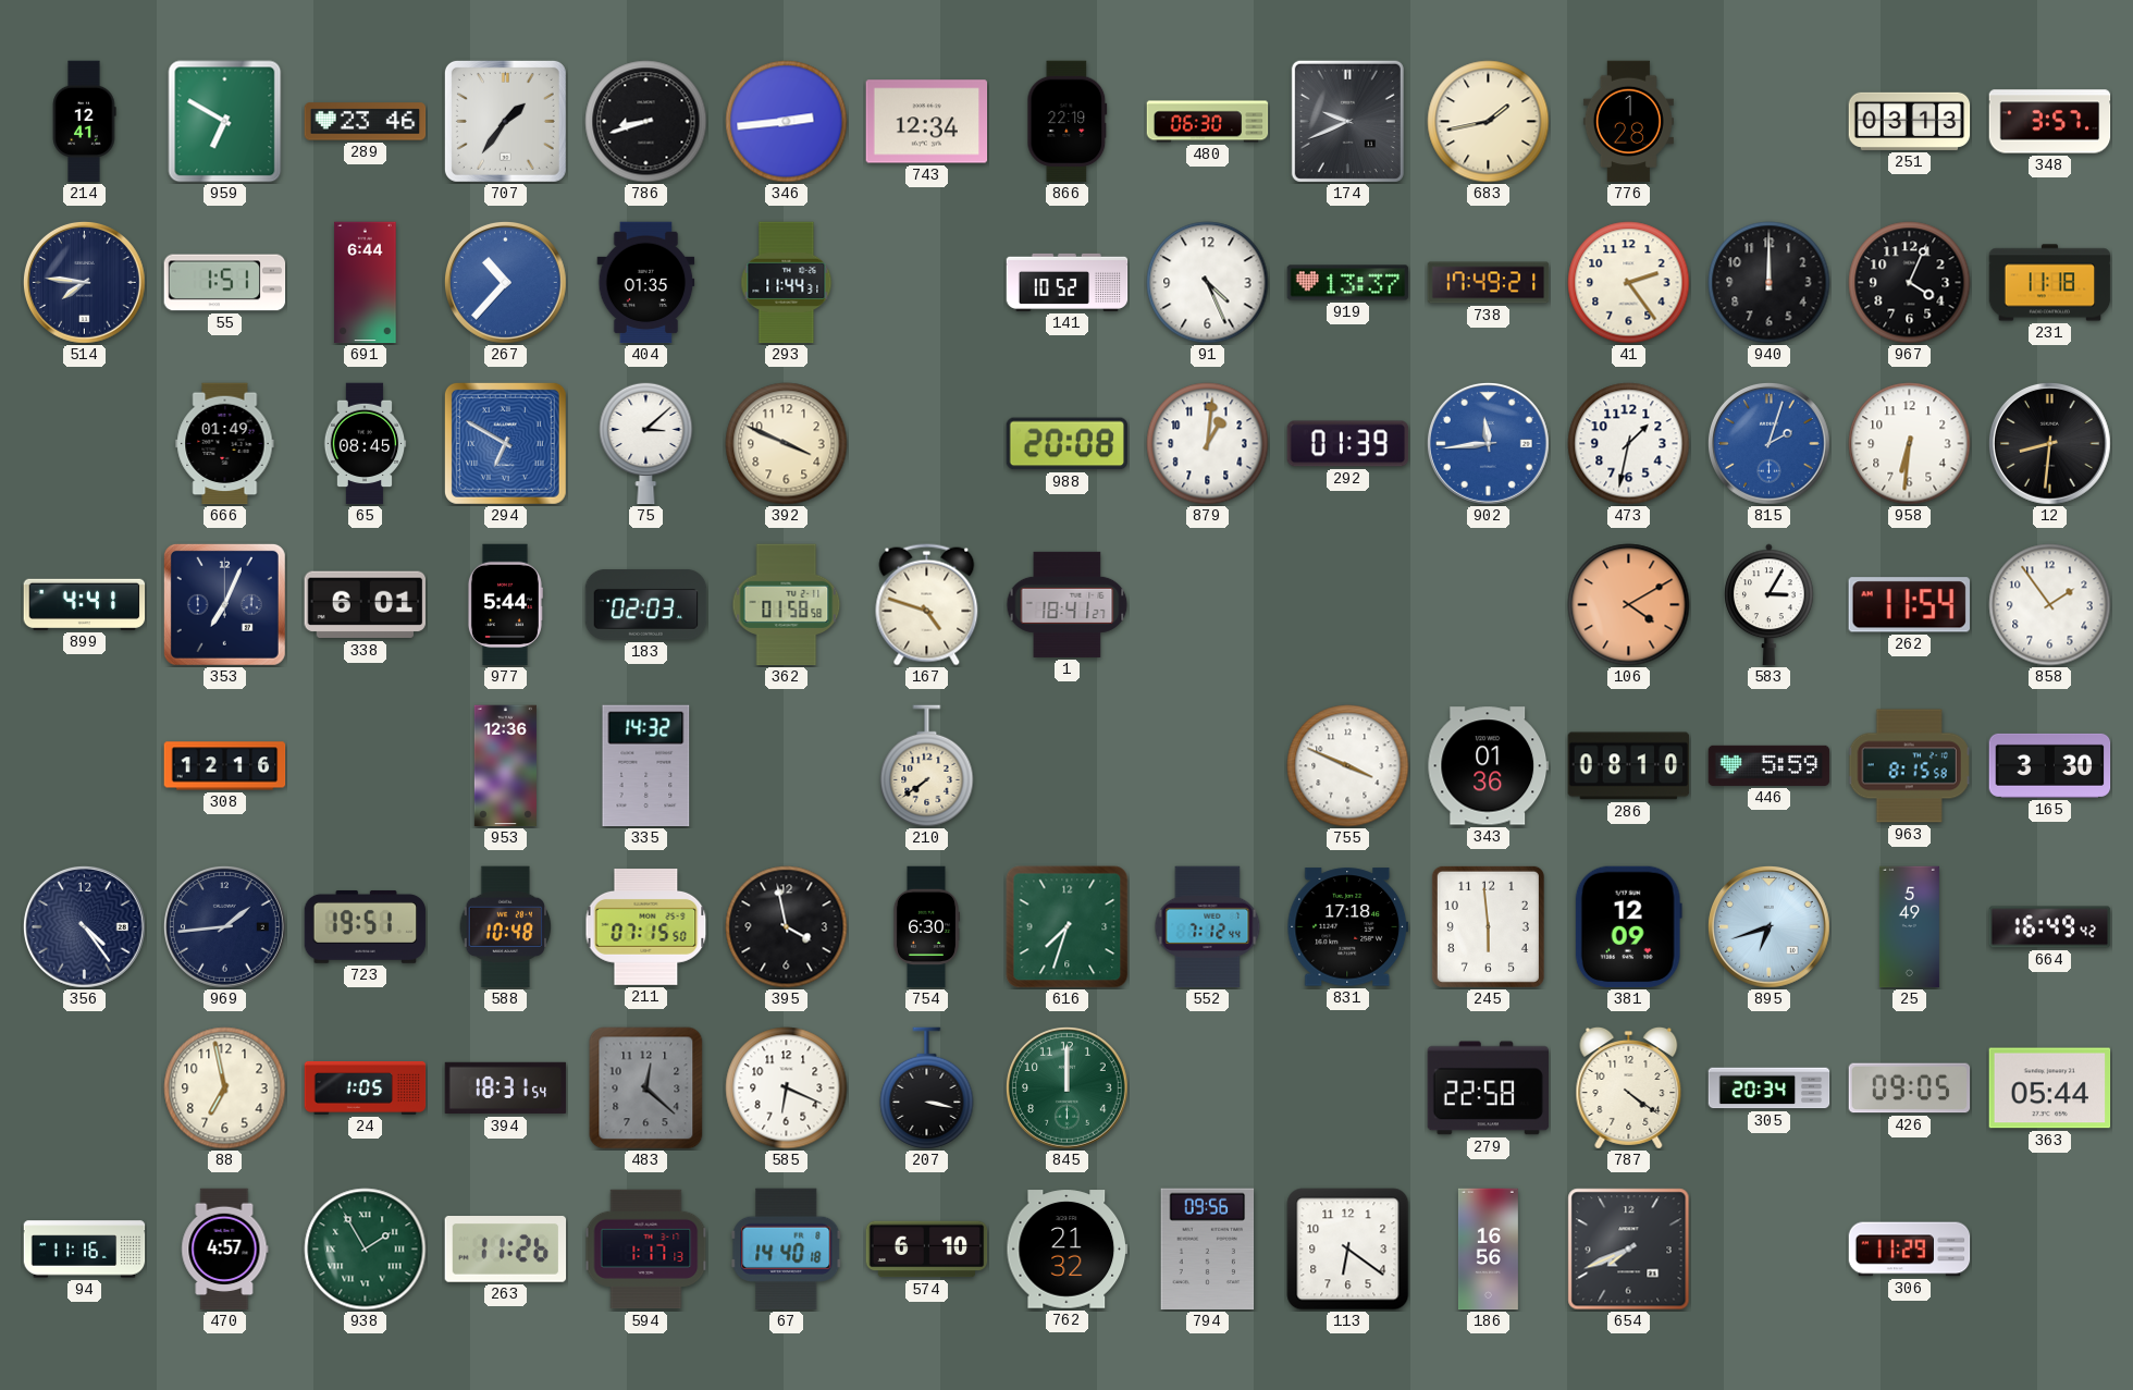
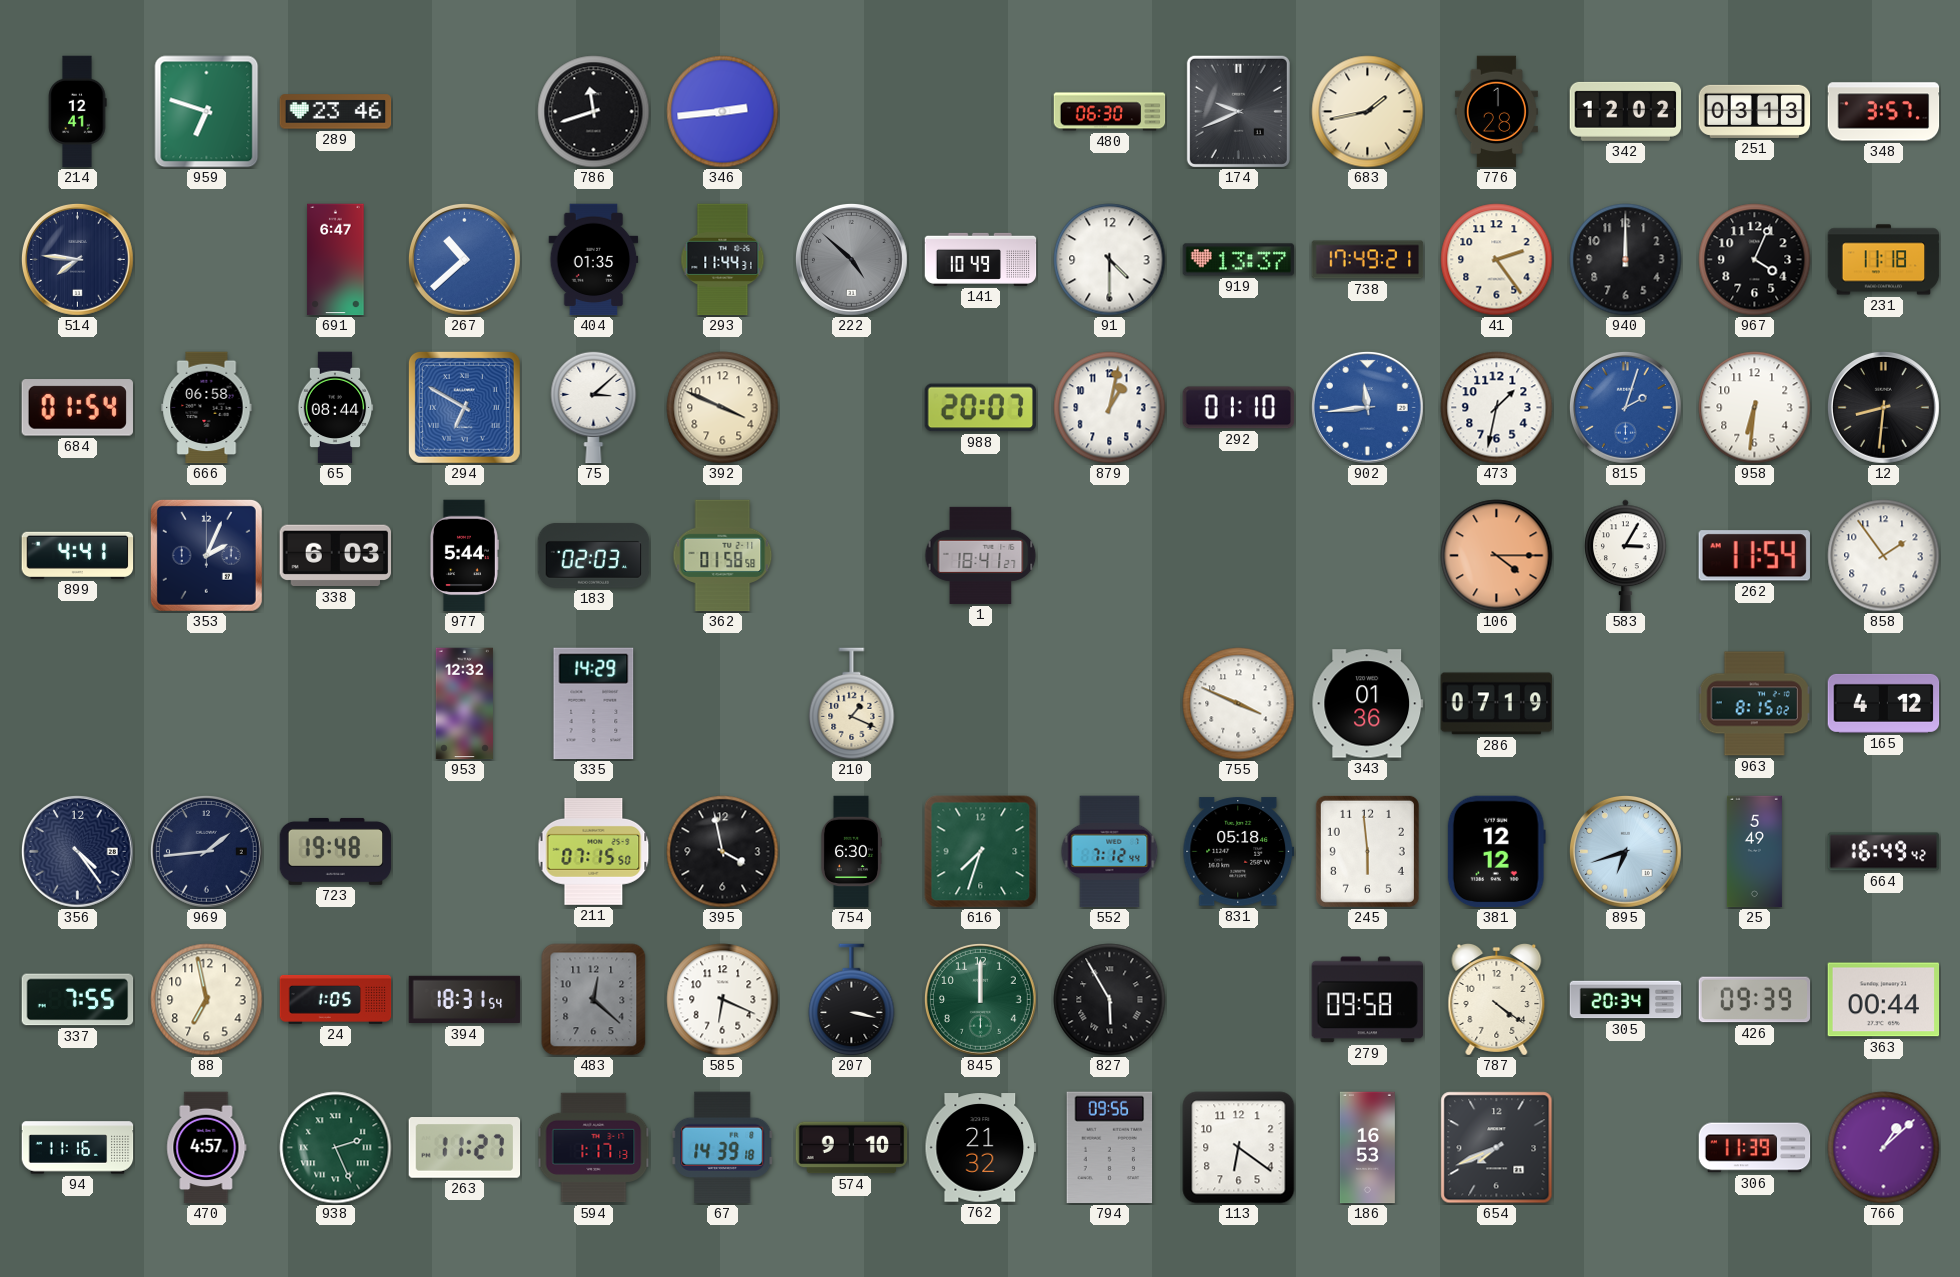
959: 6:50 -> 6:48
707: 1:36 -> none
786: 8:42 -> 11:42
743: 12:34 -> none
866: 22:19 -> none
342: none -> 12:02
55: 1:51 -> none
691: 6:44 -> 6:47
267: 10:37 -> 10:38
222: none -> 4:52
141: 10:52 -> 10:49
91: 4:26 -> 4:30
684: none -> 01:54
666: 01:49 -> 06:58
65: 08:45 -> 08:44
988: 20:08 -> 20:07
879: 1:01 -> 1:02
292: 01:39 -> 01:10
353: 7:04 -> 2:04
338: 6:01 -> 6:03
167: 4:48 -> none
106: 4:10 -> 4:15
308: 12:16 -> none
953: 12:36 -> 12:32
335: 14:32 -> 14:29
210: 7:39 -> 1:19
286: 08:10 -> 07:19
446: 5:59 -> none
963: 8:15:58 -> 8:15:02
165: 3:30 -> 4:12
723: 19:51 -> 19:48
588: 10:48 -> none
831: 17:18 -> 05:18
381: 12:09 -> 12:12
337: none -> 7:55
827: none -> 5:55
279: 22:58 -> 09:58
426: 09:05 -> 09:39
363: 05:44 -> 00:44
938: 1:55 -> 2:26
263: 11:26 -> 11:27
67: 14:40 -> 14:39
574: 6:10 -> 9:10
186: 16:56 -> 16:53
306: 11:29 -> 11:39
766: none -> 1:08
